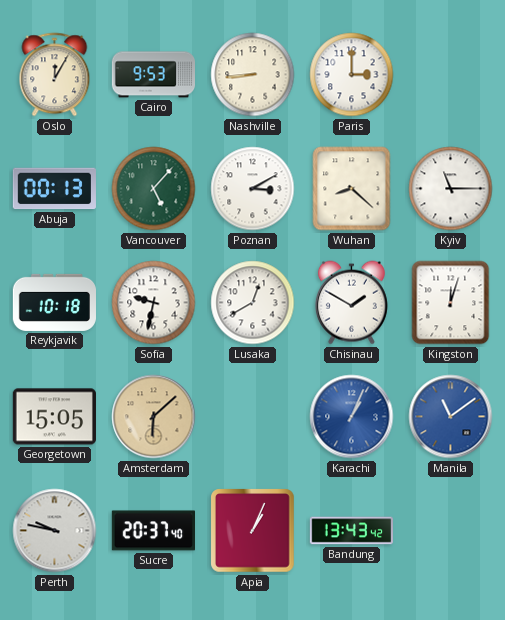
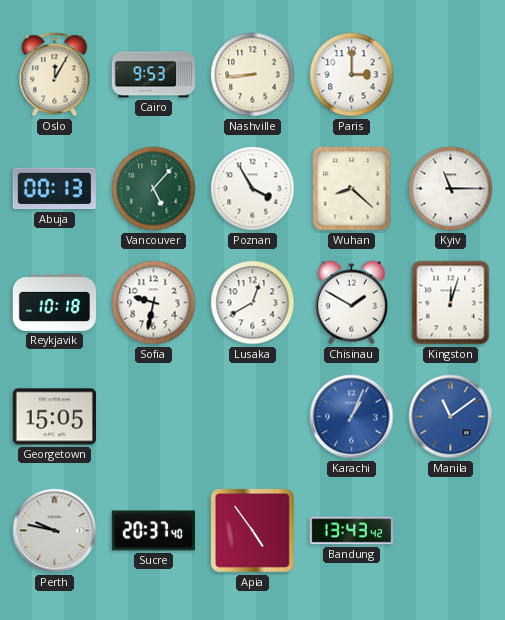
Poznan: 3:10 -> 3:55
Amsterdam: 6:08 -> none
Apia: 1:04 -> 4:54
